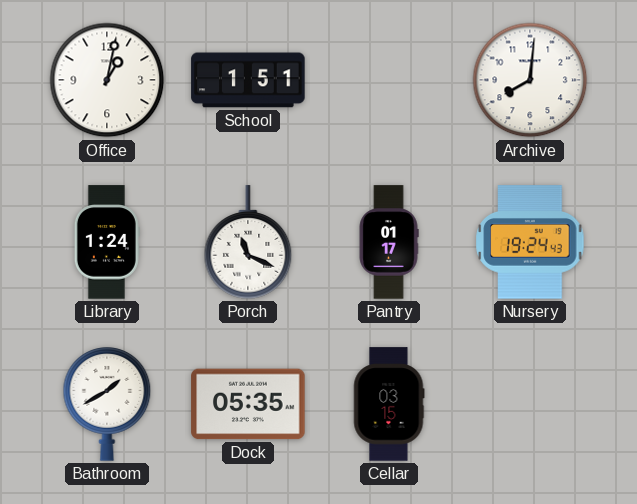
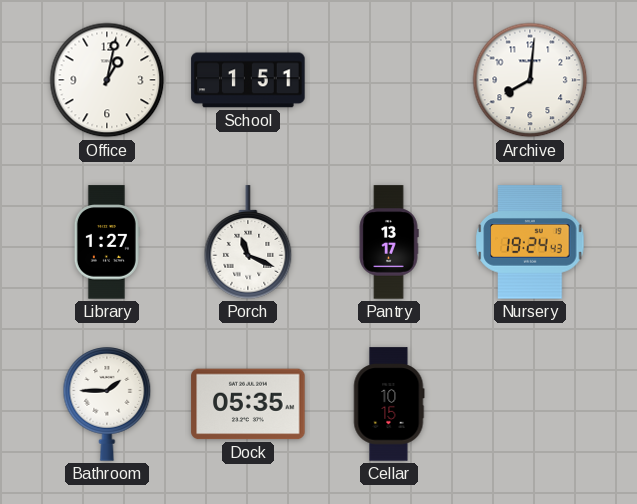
Library: 1:24 -> 1:27
Pantry: 01:17 -> 13:17
Bathroom: 1:40 -> 1:45
Cellar: 03:15 -> 10:15
